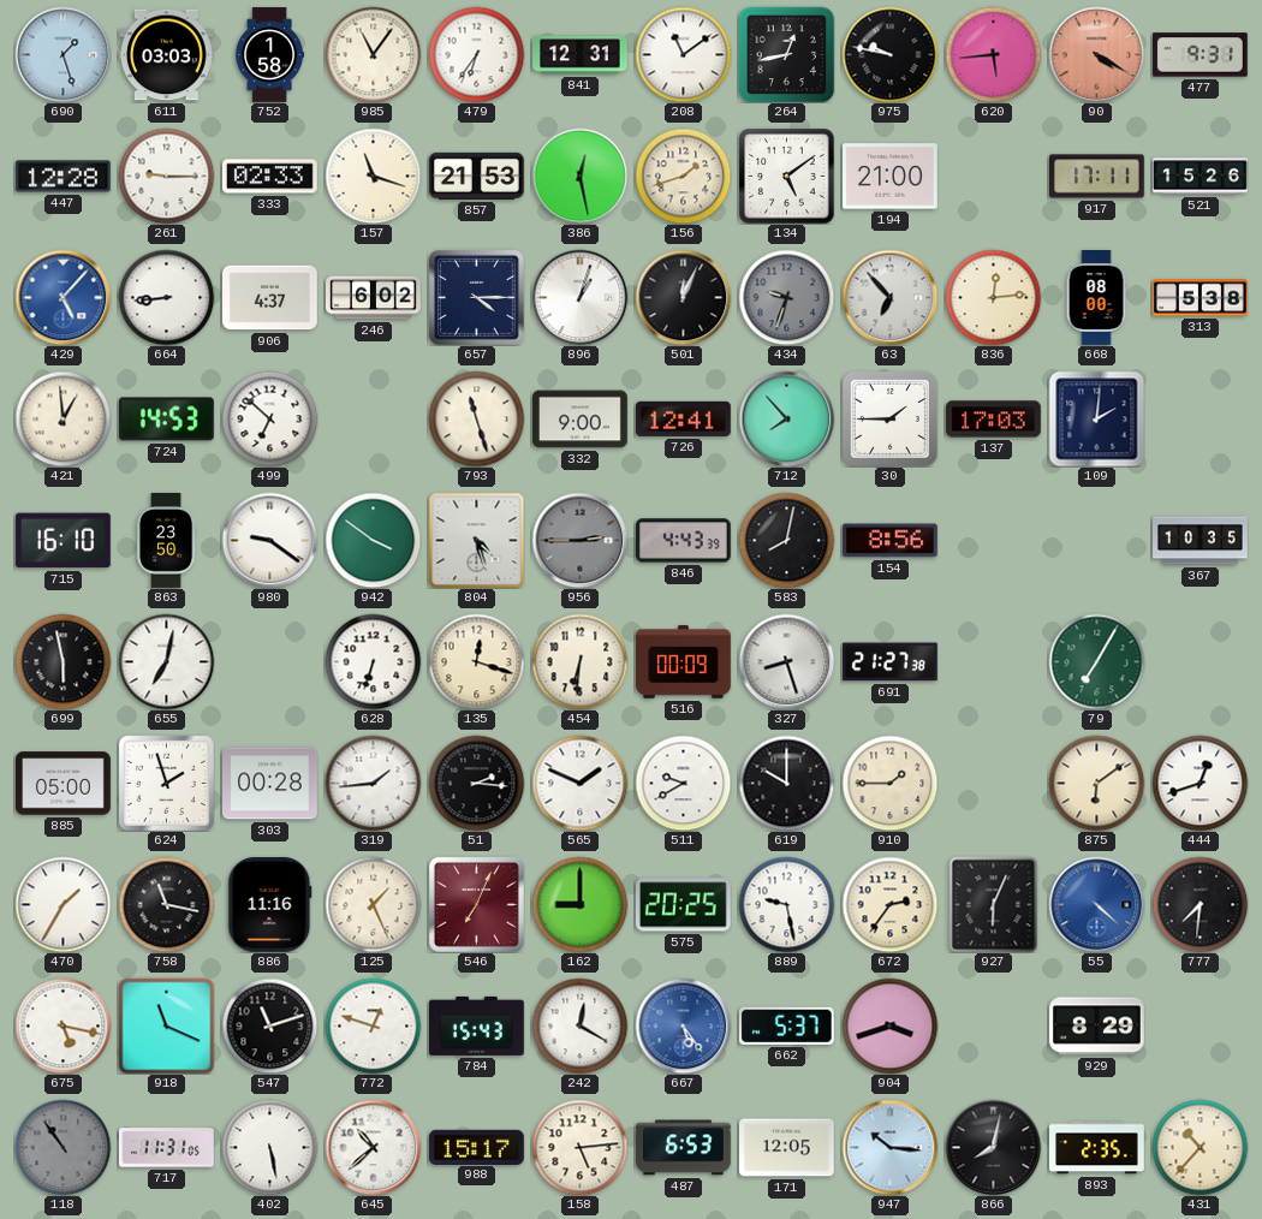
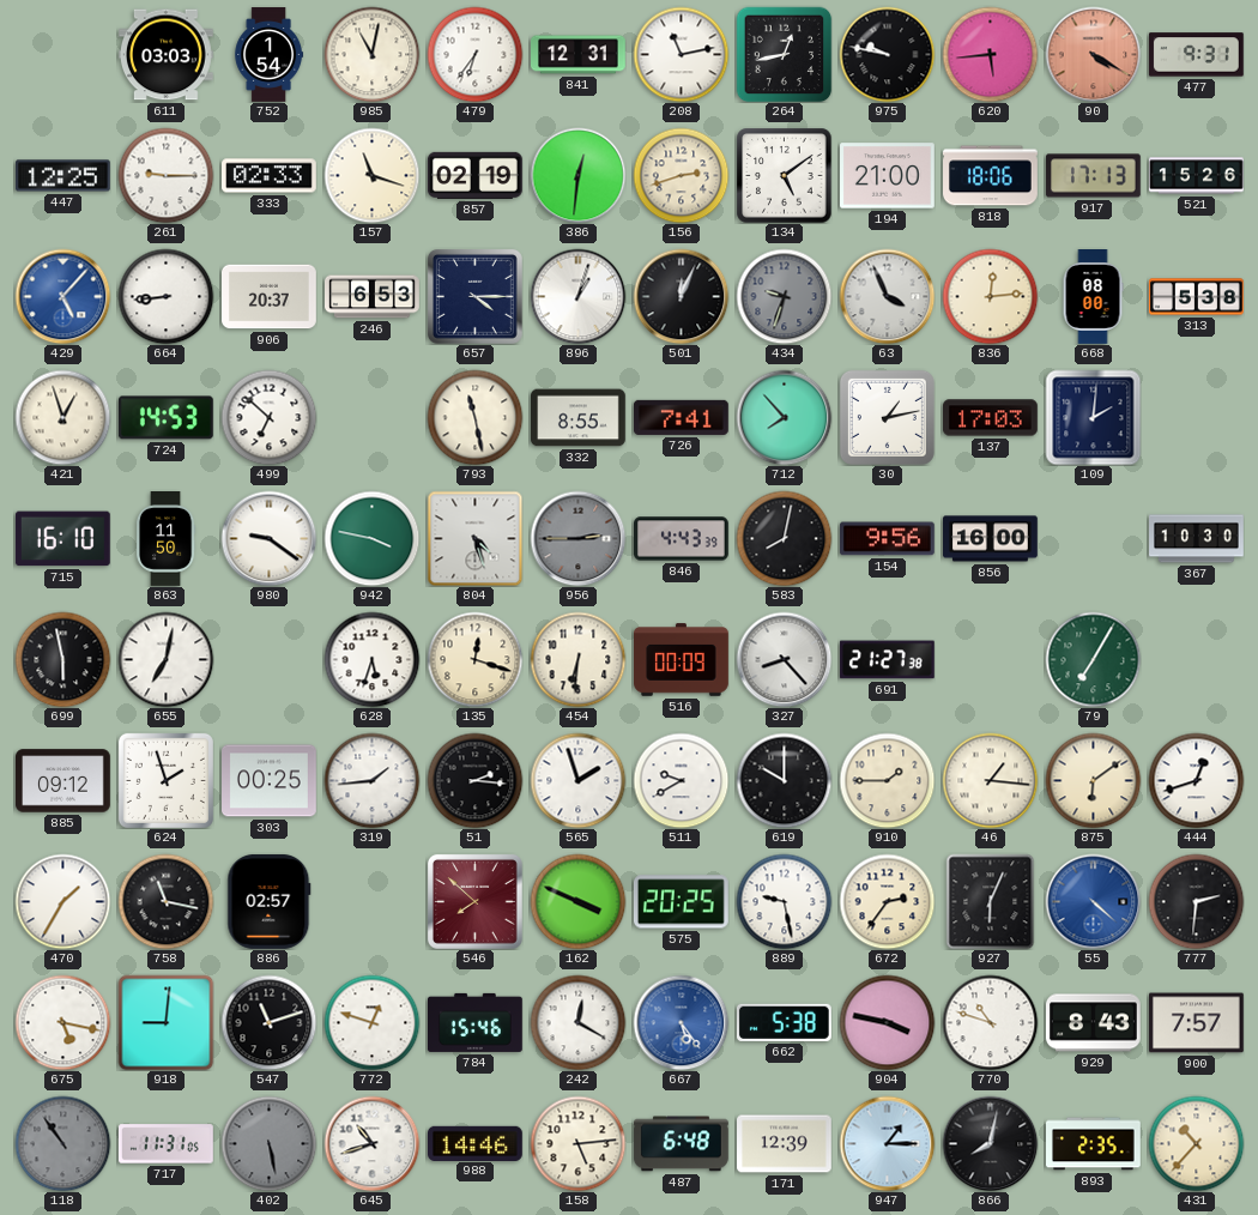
690: 1:27 -> none
752: 1:58 -> 1:54
985: 11:06 -> 11:02
208: 11:09 -> 11:13
447: 12:28 -> 12:25
857: 21:53 -> 02:19
386: 12:28 -> 12:31
156: 1:42 -> 2:42
818: none -> 18:06
917: 17:11 -> 17:13
906: 4:37 -> 20:37
246: 6:02 -> 6:53
63: 6:53 -> 3:56
421: 12:59 -> 12:57
793: 11:27 -> 11:28
332: 9:00 -> 8:55
726: 12:41 -> 7:41
30: 1:45 -> 1:13
863: 23:50 -> 11:50
942: 3:51 -> 3:47
154: 8:56 -> 9:56
856: none -> 16:00
367: 10:35 -> 10:30
628: 6:33 -> 5:33
327: 8:27 -> 8:23
885: 05:00 -> 09:12
303: 00:28 -> 00:25
565: 1:49 -> 1:57
46: none -> 1:16
886: 11:16 -> 02:57
125: 1:26 -> none
546: 7:04 -> 7:52
162: 9:00 -> 3:49
777: 7:31 -> 2:31
918: 11:19 -> 9:01
784: 15:43 -> 15:46
662: 5:37 -> 5:38
904: 3:42 -> 3:47
770: none -> 10:48
929: 8:29 -> 8:43
900: none -> 7:57
402 dial: white -> grey
645: 10:38 -> 10:42
988: 15:17 -> 14:46
487: 6:53 -> 6:48
171: 12:05 -> 12:39
947: 10:16 -> 1:15
